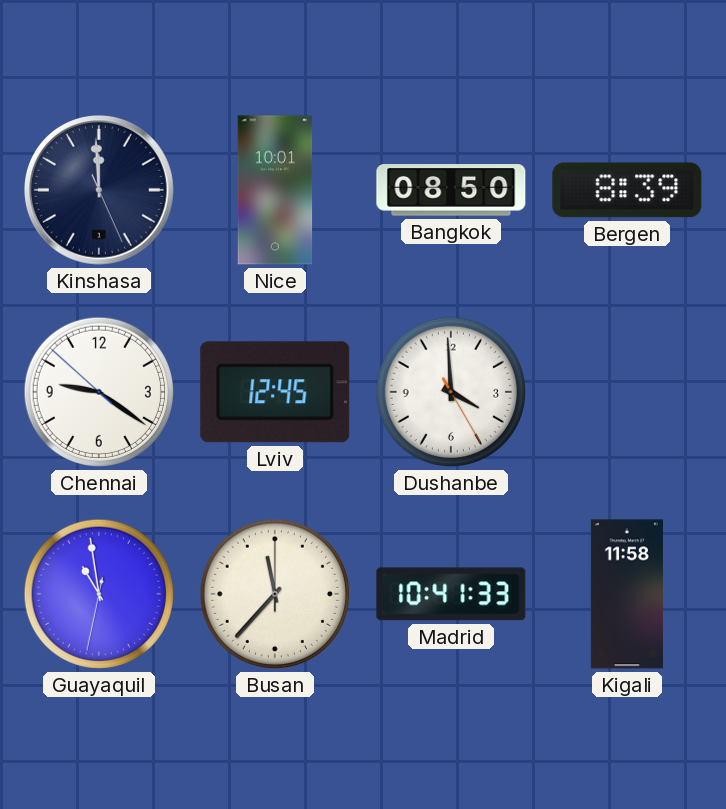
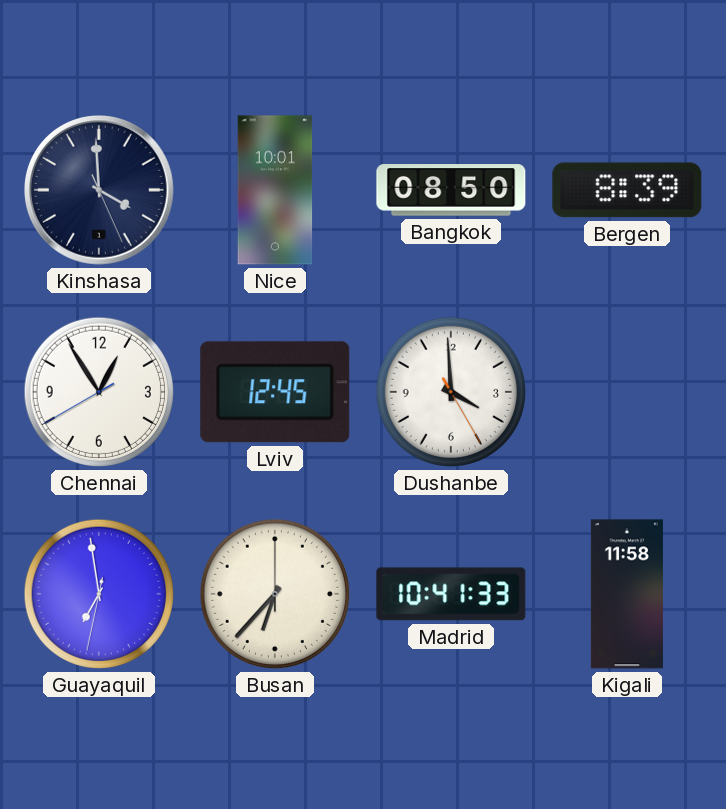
Kinshasa: 11:59 -> 3:59
Chennai: 9:20 -> 12:54
Guayaquil: 10:58 -> 6:58
Busan: 11:37 -> 6:37
